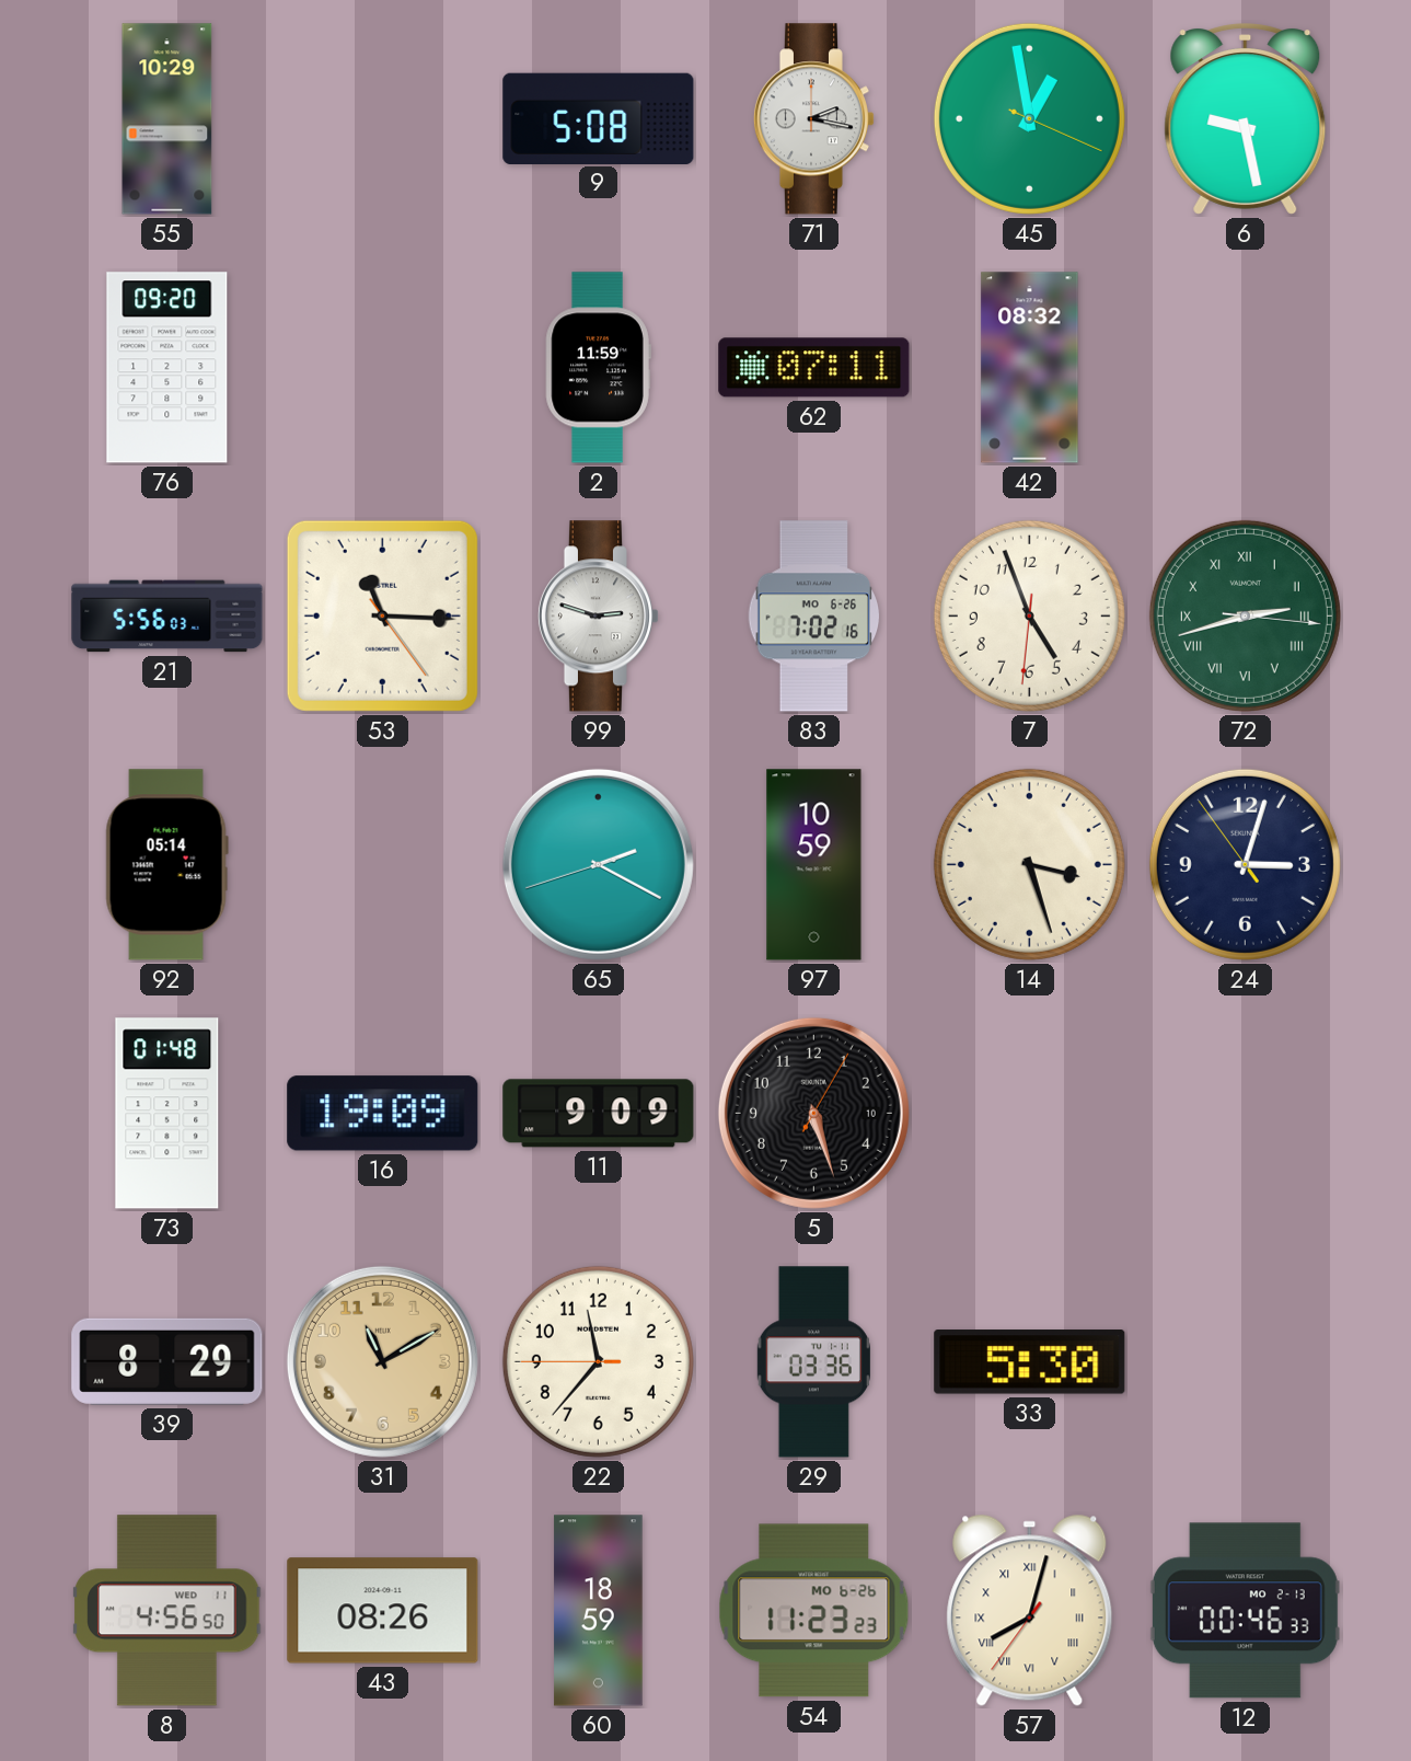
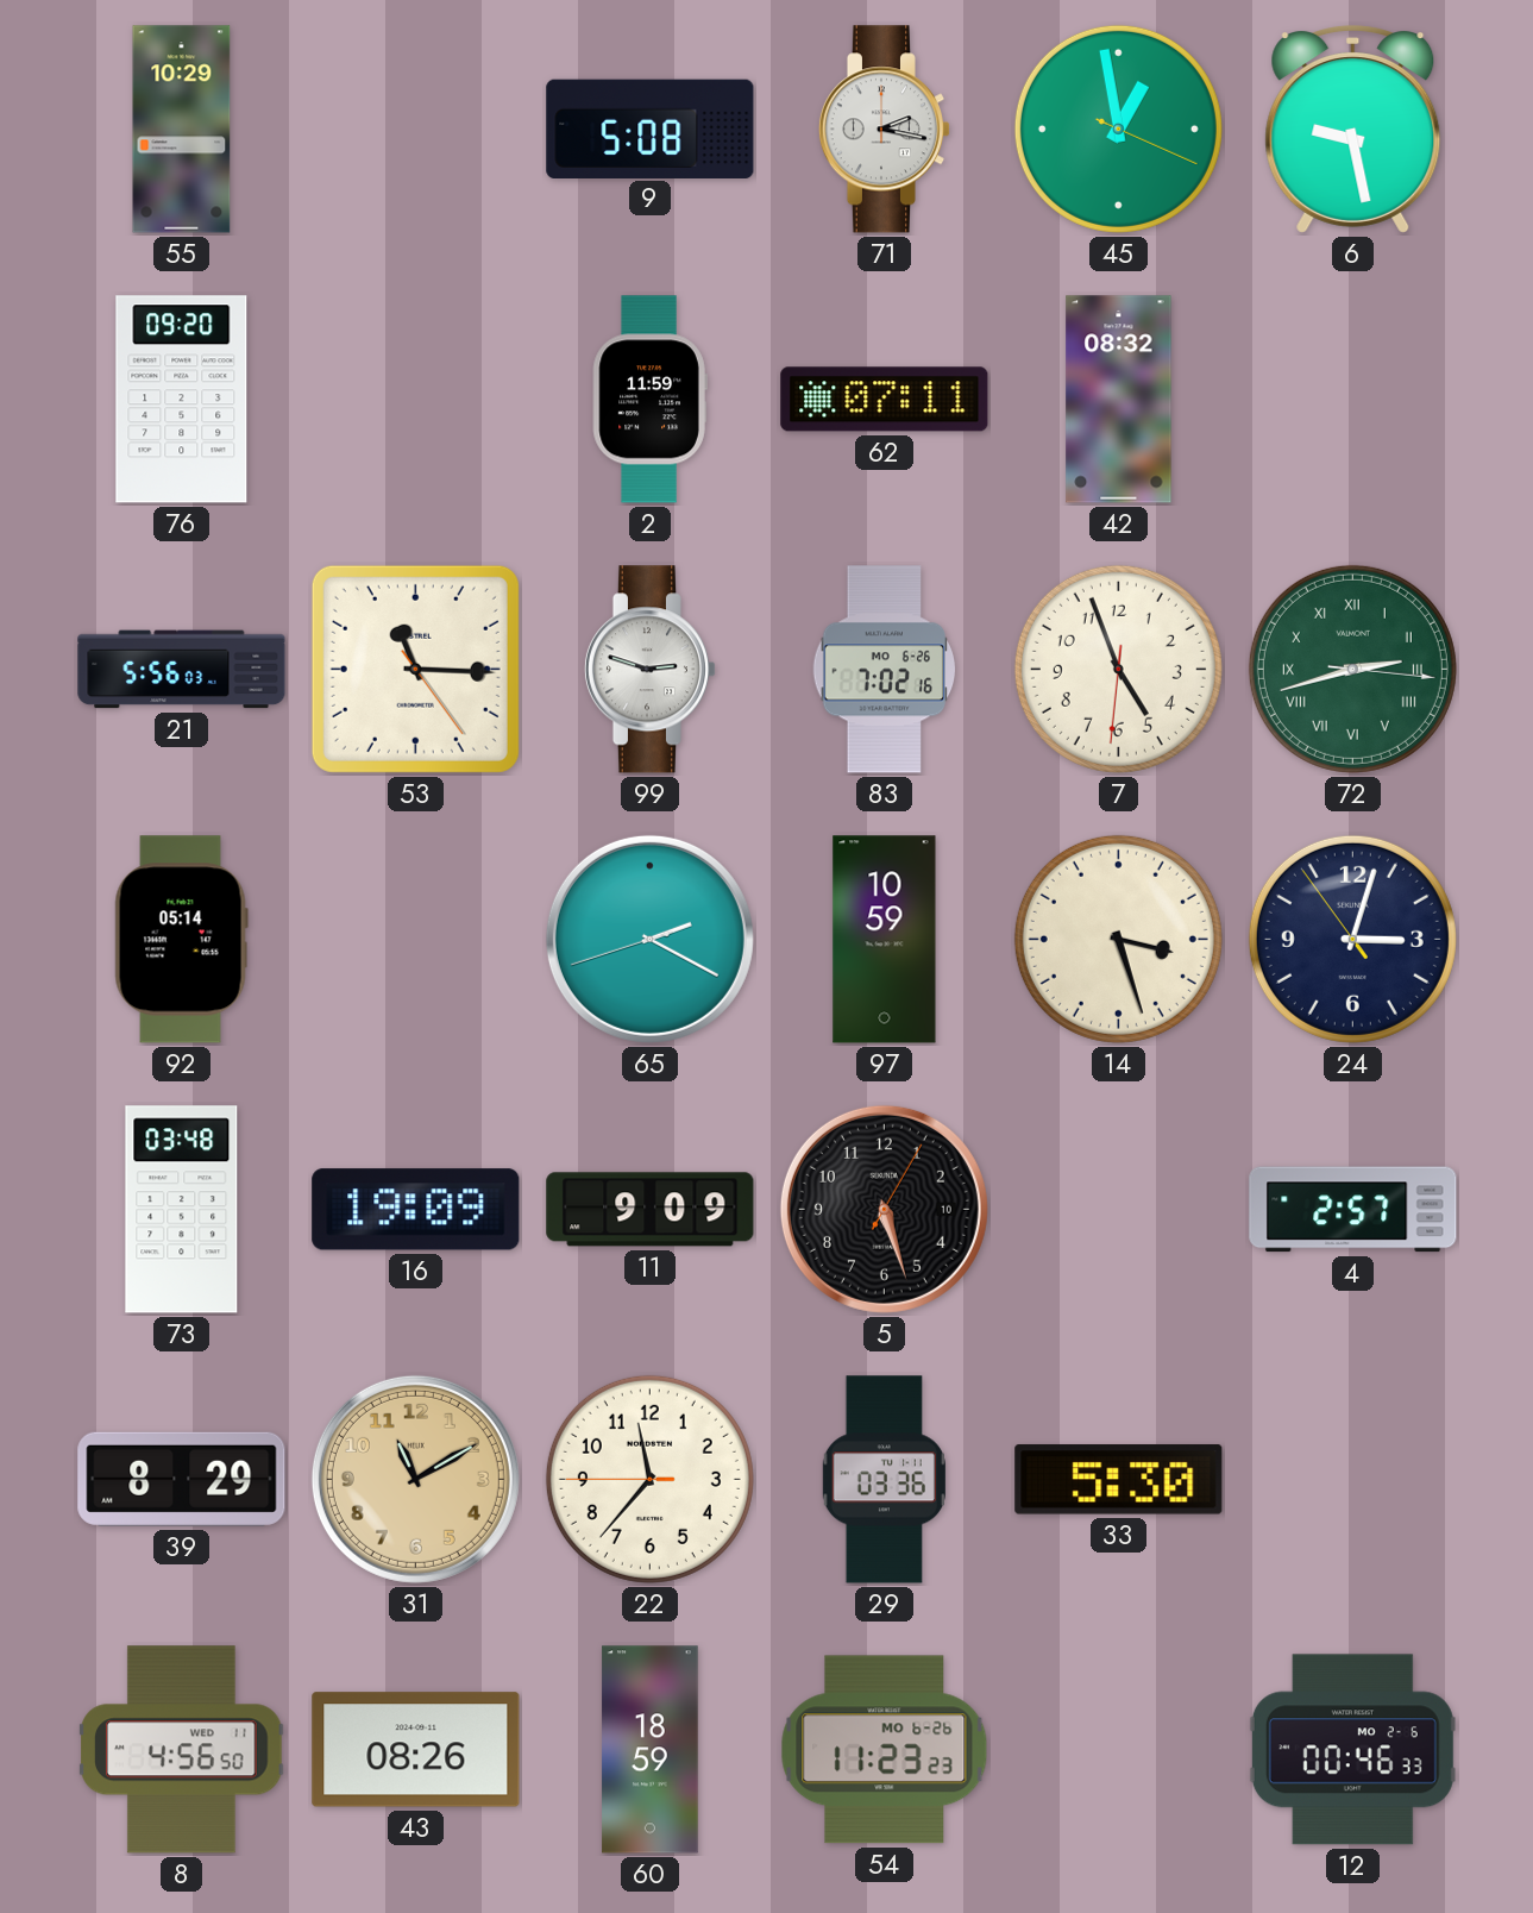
73: 01:48 -> 03:48
4: none -> 2:57
57: 8:02 -> none
12 date: MO 2-13 -> MO 2-6
